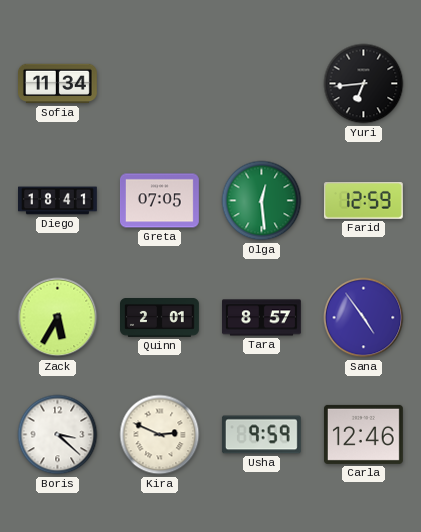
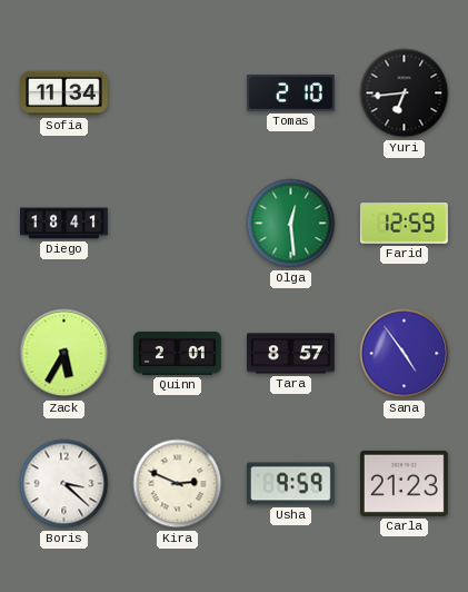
Tomas: none -> 2:10
Greta: 07:05 -> none
Carla: 12:46 -> 21:23
